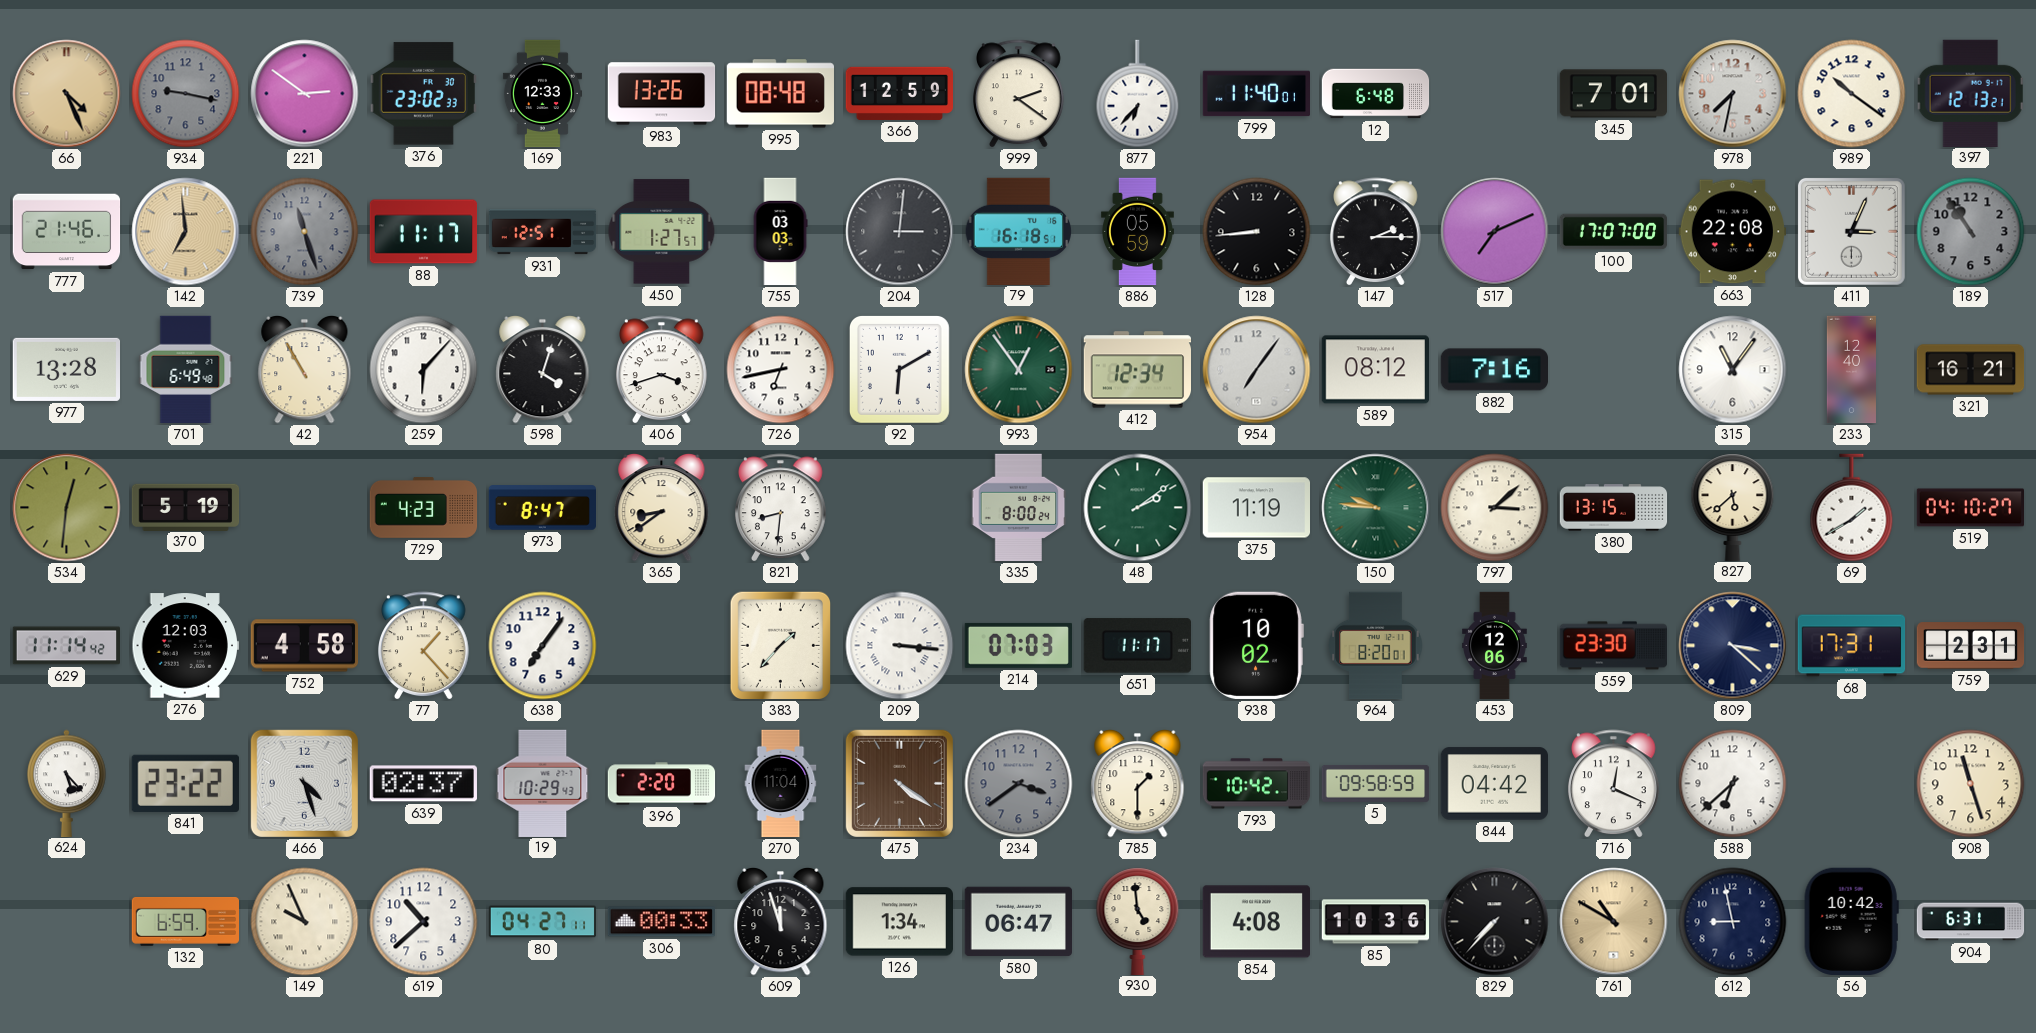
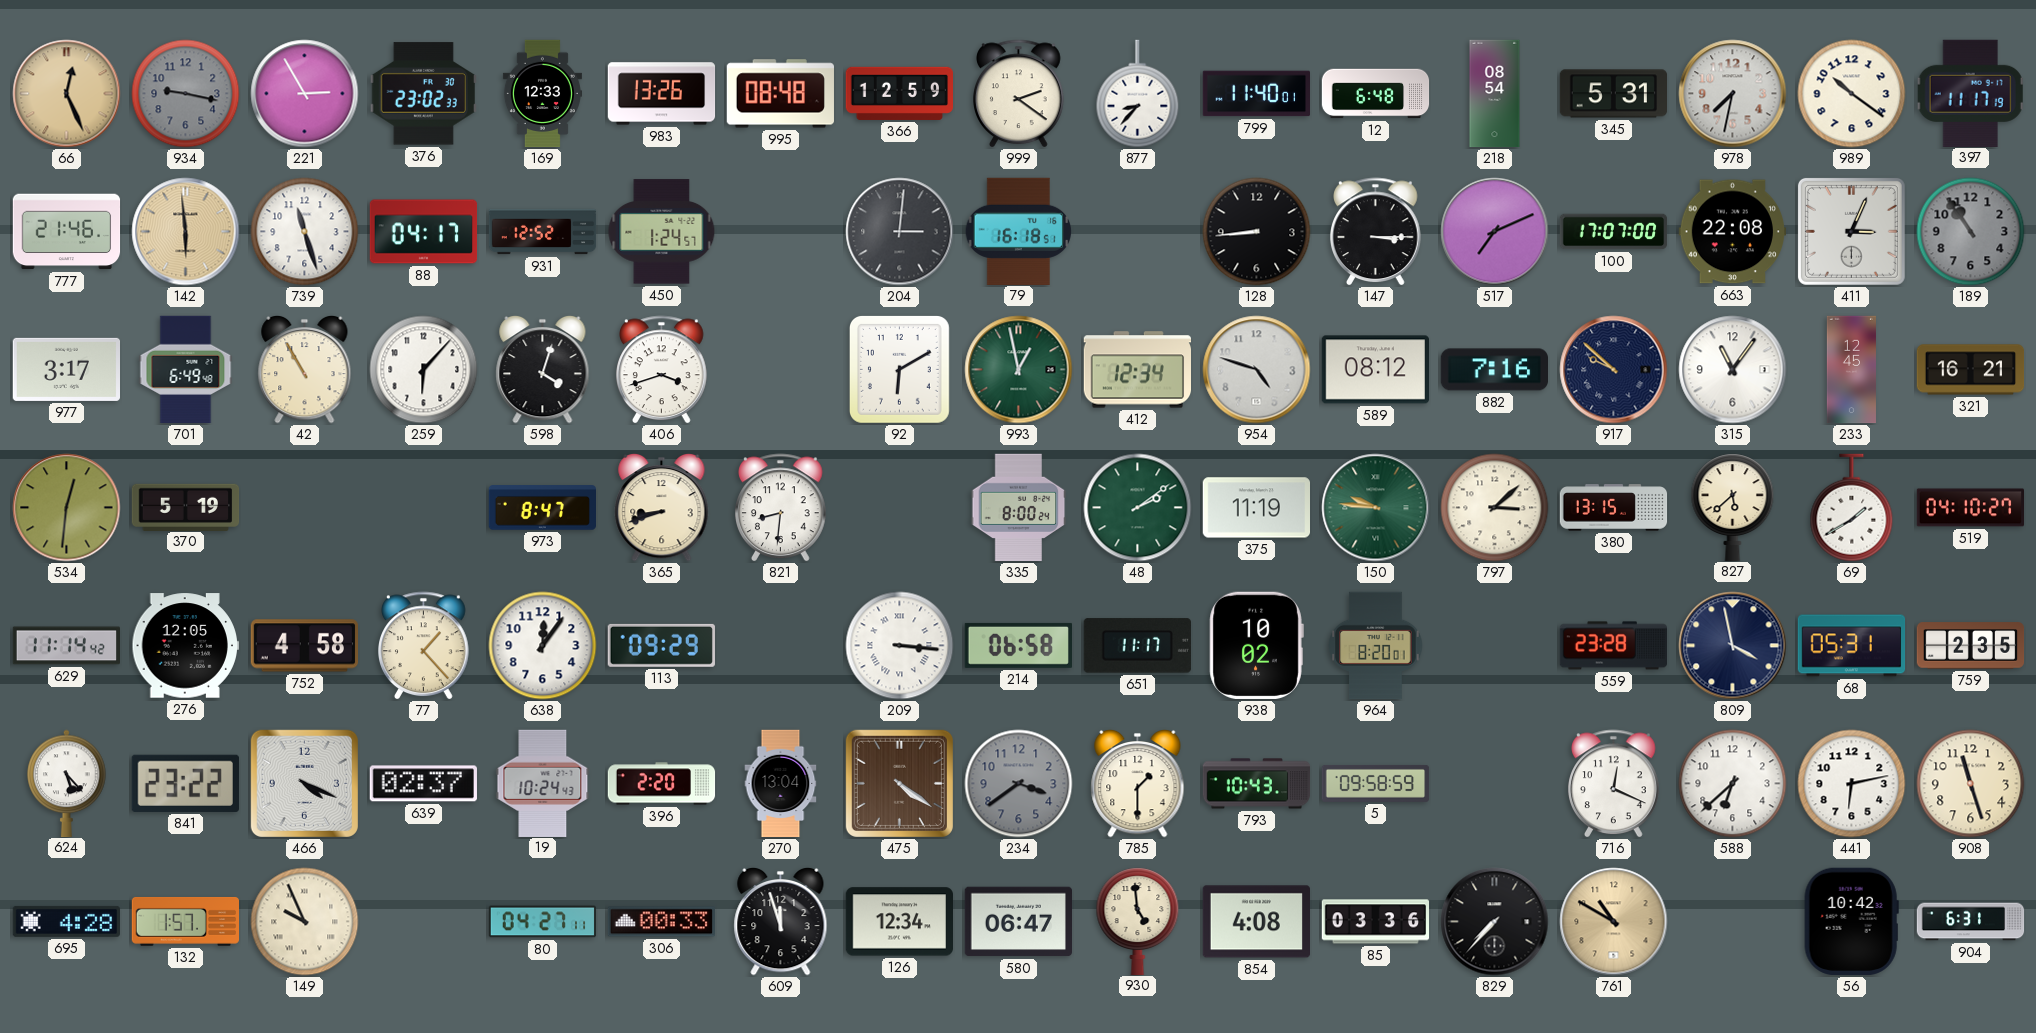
66: 4:26 -> 12:26
221: 2:51 -> 2:55
877: 6:37 -> 8:37
218: none -> 08:54
345: 7:01 -> 5:31
397: 12:13 -> 11:17
142: 6:59 -> 5:59
739 dial: grey -> white
88: 11:17 -> 04:17
931: 12:51 -> 12:52
450: 1:27 -> 1:24
755: 03:03 -> none
886: 05:59 -> none
147: 2:15 -> 3:15
977: 13:28 -> 3:17
726: 6:43 -> none
993: 12:54 -> 12:58
954: 7:06 -> 4:48
917: none -> 9:52
233: 12:40 -> 12:45
729: 4:23 -> none
365: 8:39 -> 8:42
276: 12:03 -> 12:05
638: 7:06 -> 12:06
113: none -> 09:29
383: 1:37 -> none
214: 07:03 -> 06:58
453: 12:06 -> none
559: 23:30 -> 23:28
809: 3:22 -> 3:58
68: 17:31 -> 05:31
759: 2:31 -> 2:35
466: 4:27 -> 4:19
19: 10:29 -> 10:24
270: 11:04 -> 13:04
793: 10:42 -> 10:43
844: 04:42 -> none
441: none -> 6:13
695: none -> 4:28
132: 6:59 -> 1:57
619: 10:38 -> none
126: 1:34 -> 12:34
85: 10:36 -> 03:36
612: 8:58 -> none
